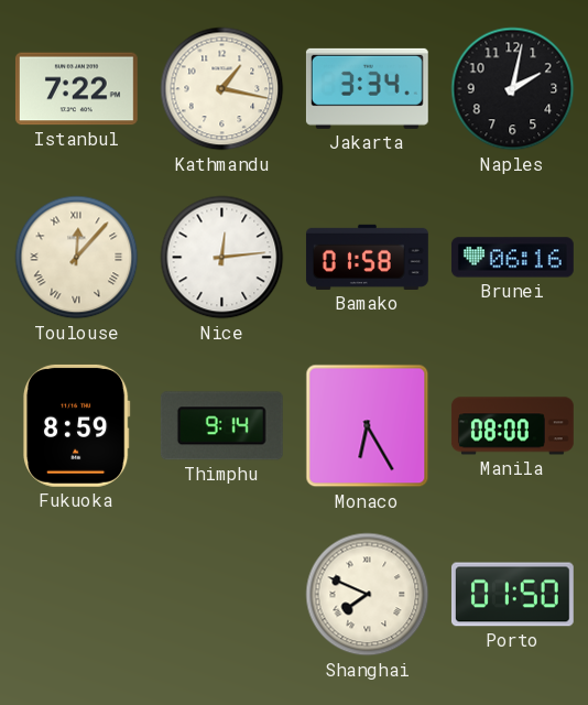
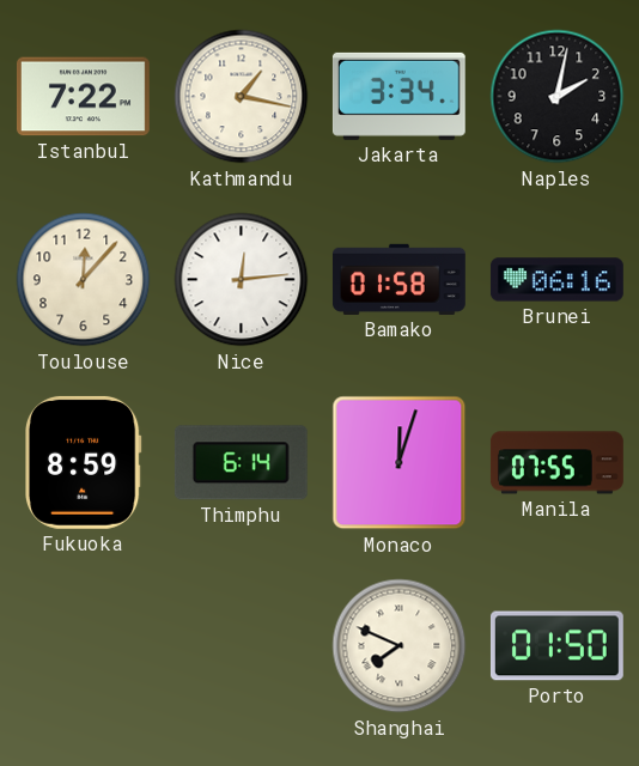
Toulouse numerals: Roman -> Arabic
Thimphu: 9:14 -> 6:14
Monaco: 6:25 -> 12:03
Manila: 08:00 -> 07:55
